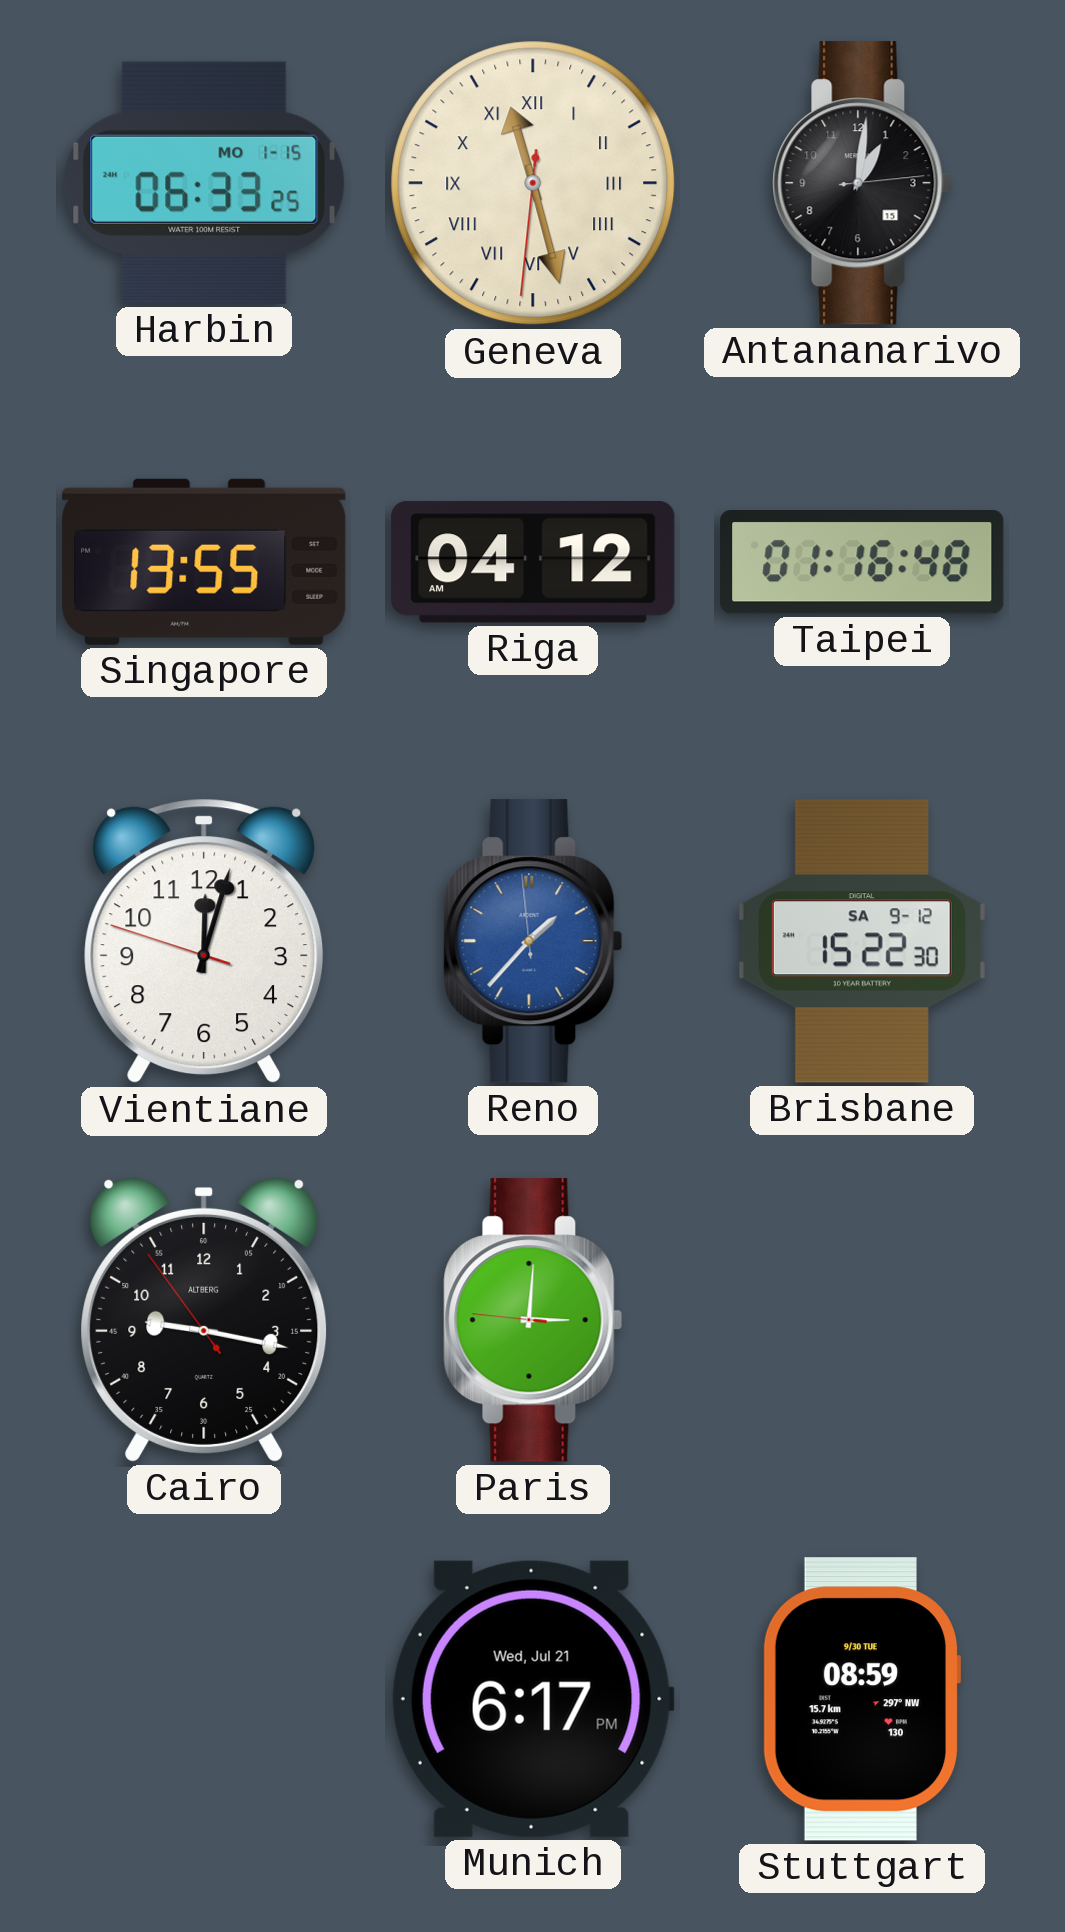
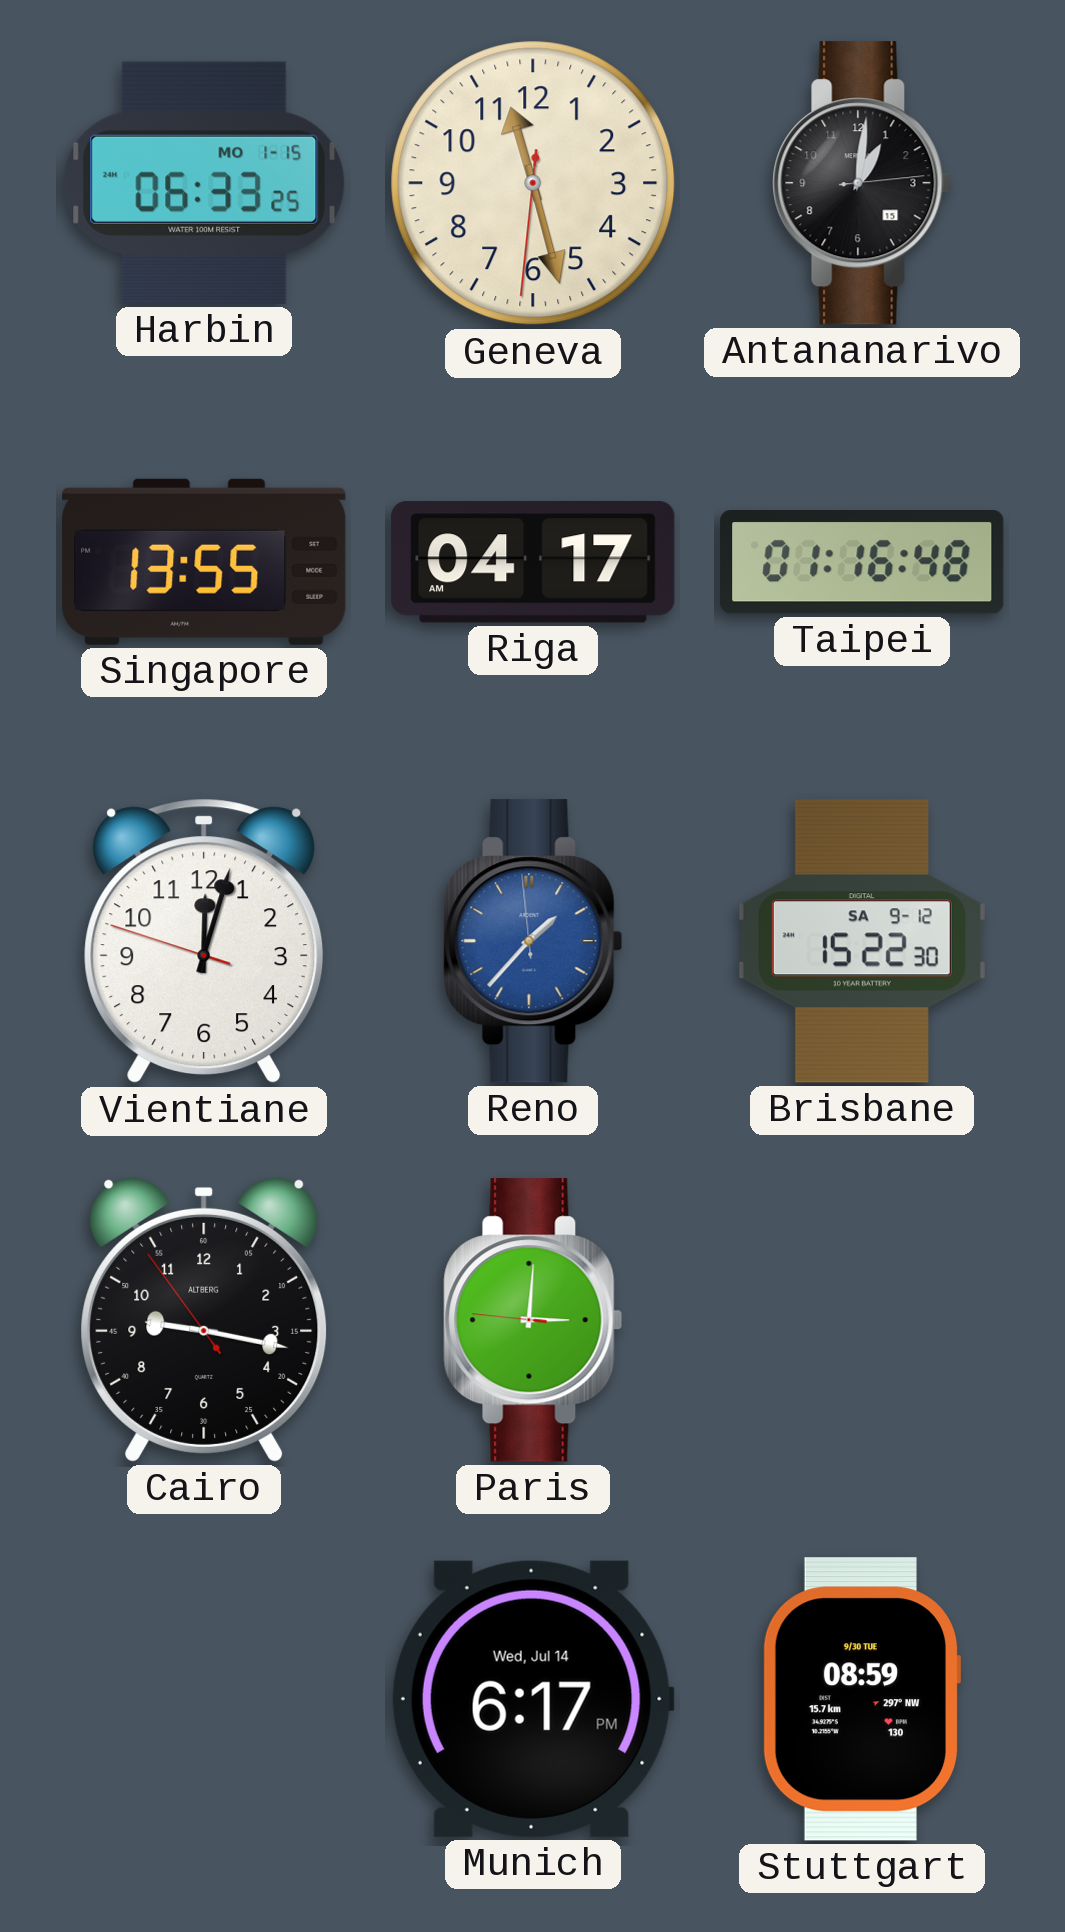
Geneva numerals: Roman -> Arabic
Riga: 04:12 -> 04:17
Munich date: Wed, Jul 21 -> Wed, Jul 14
